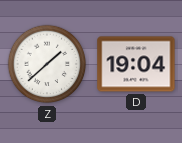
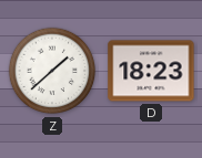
D: 19:04 -> 18:23
